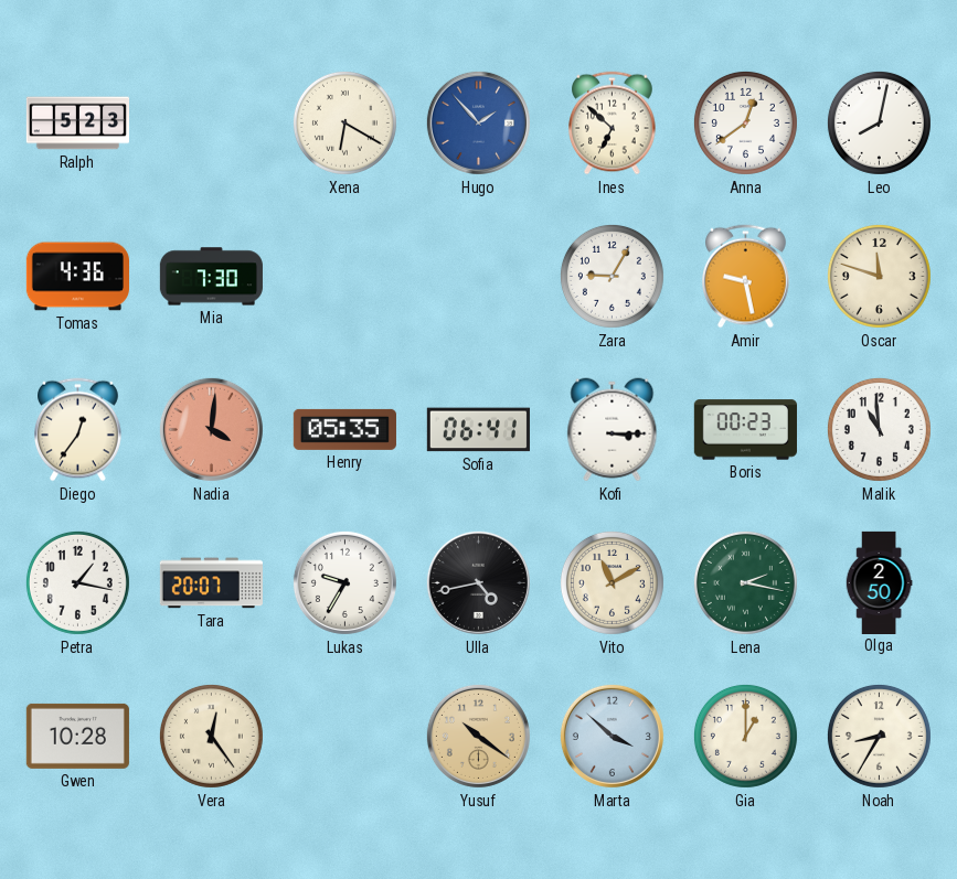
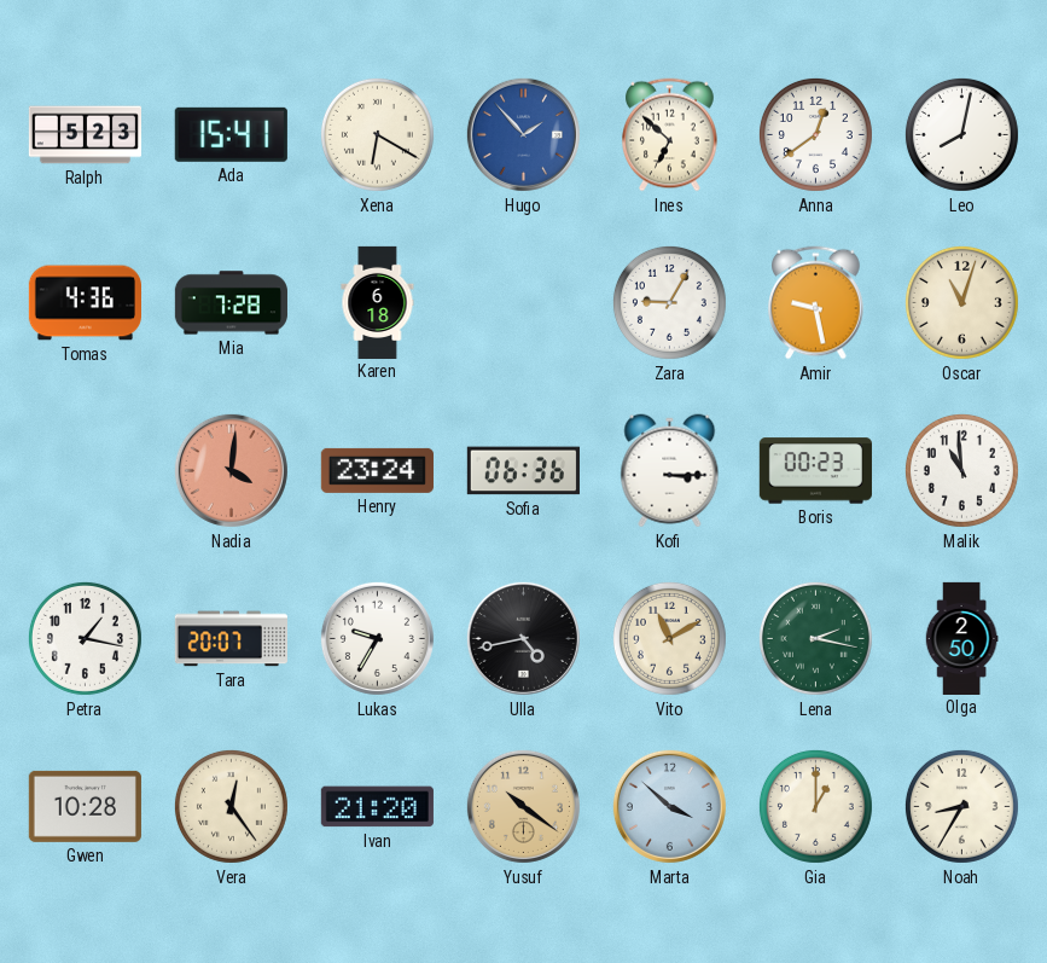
Ada: none -> 15:41
Mia: 7:30 -> 7:28
Karen: none -> 6:18
Oscar: 11:48 -> 11:03
Diego: 12:36 -> none
Henry: 05:35 -> 23:24
Sofia: 06:41 -> 06:36
Ivan: none -> 21:20
